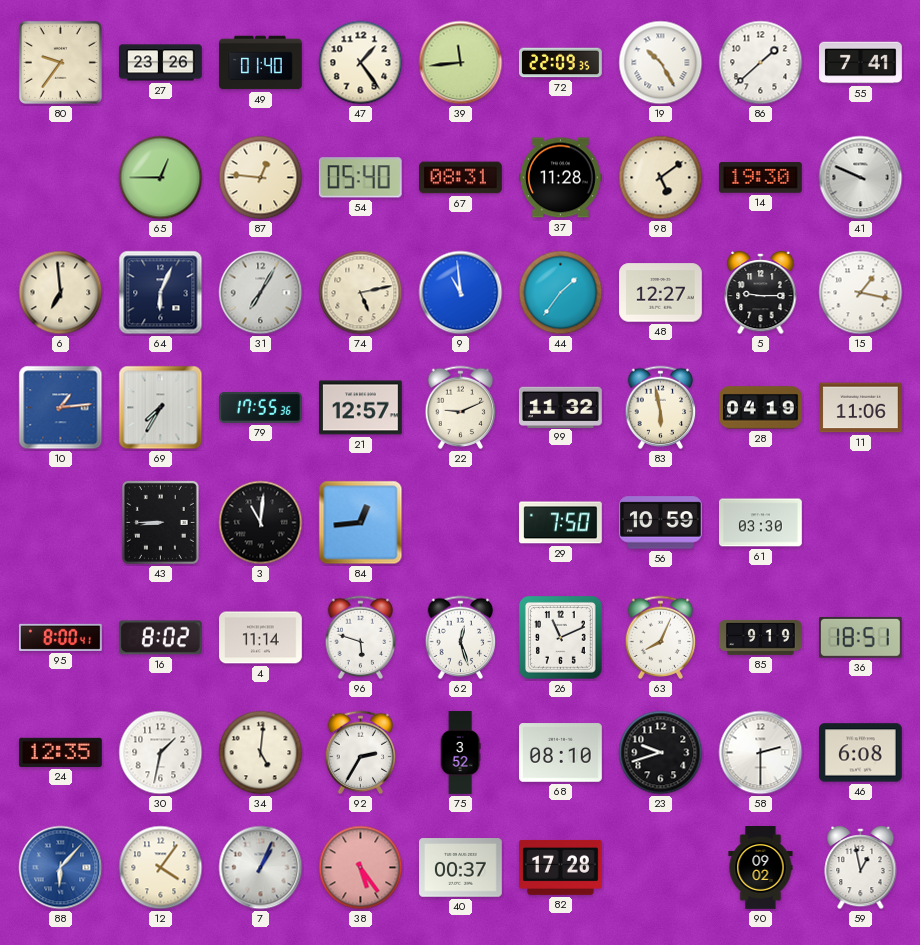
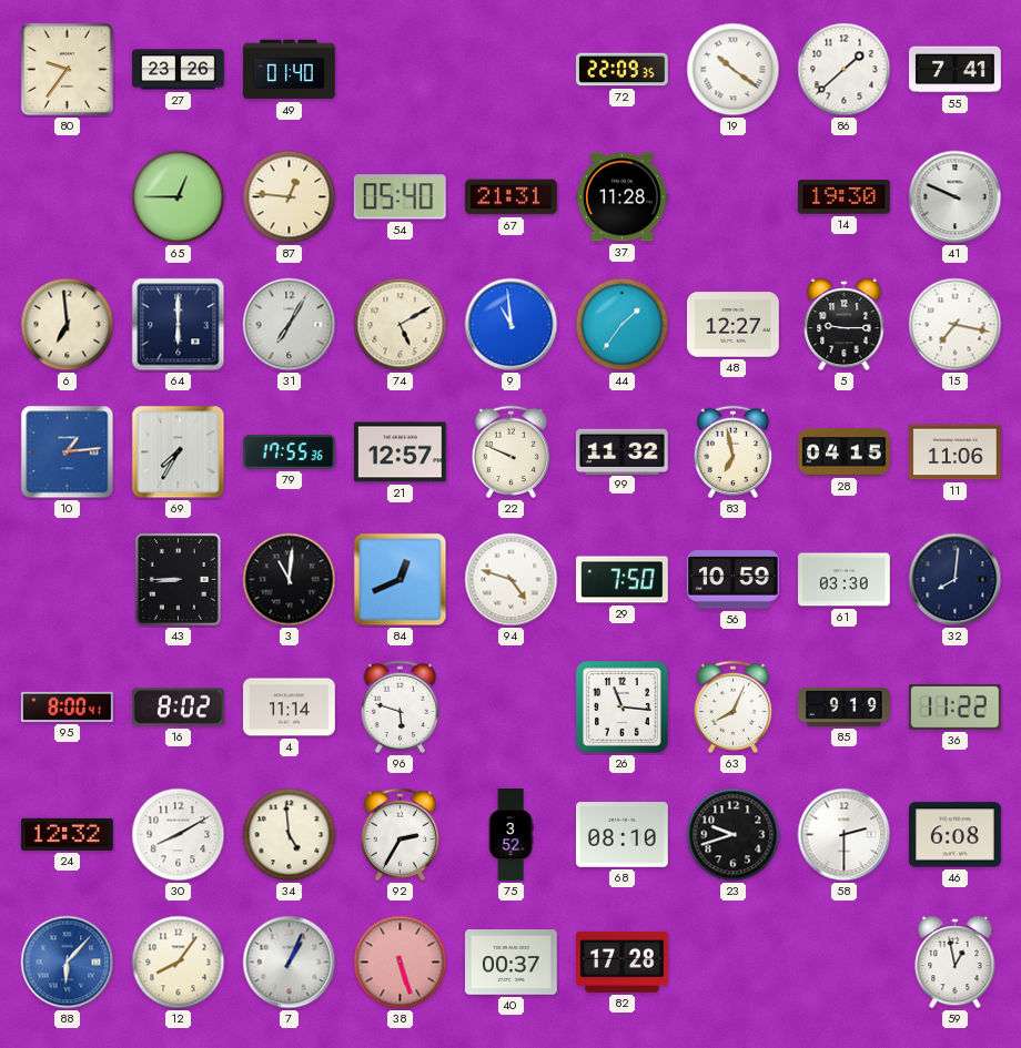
47: 1:24 -> none
39: 11:44 -> none
19: 10:25 -> 10:21
67: 08:31 -> 21:31
98: 5:09 -> none
64: 6:04 -> 6:00
74: 5:13 -> 5:10
15: 1:17 -> 7:17
22: 9:11 -> 9:49
83: 5:58 -> 6:58
28: 04:19 -> 04:15
84: 12:44 -> 12:41
94: none -> 4:48
32: none -> 8:01
62: 12:27 -> none
26: 11:11 -> 11:16
36: 18:51 -> 11:22
24: 12:35 -> 12:32
30: 1:32 -> 8:10
34: 5:01 -> 4:59
12: 4:06 -> 8:06
38: 5:24 -> 5:27
90: 09:02 -> none
